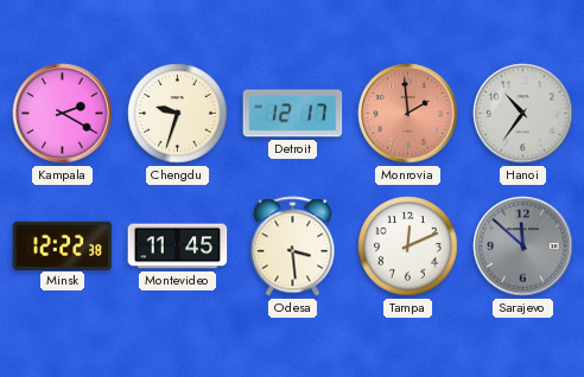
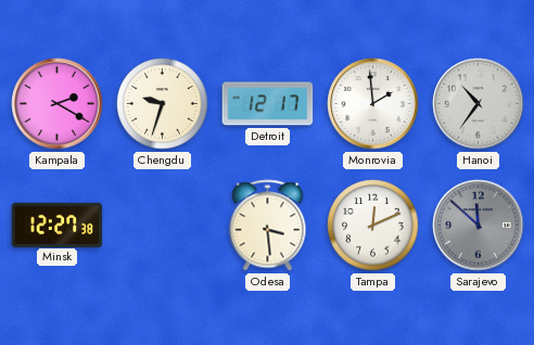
Monrovia dial: salmon -> white
Minsk: 12:22 -> 12:27
Montevideo: 11:45 -> none
